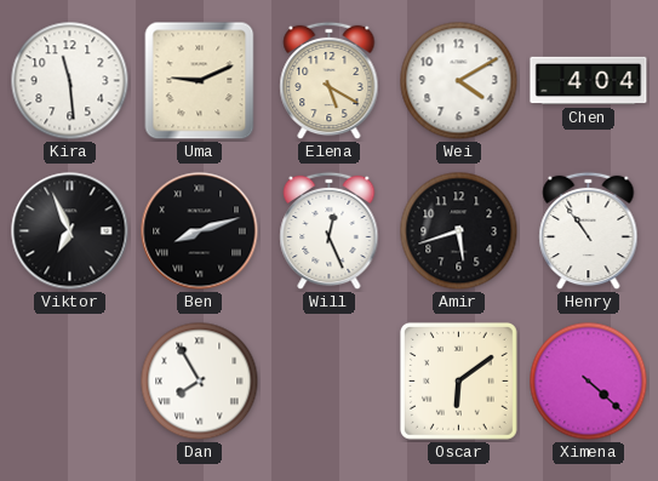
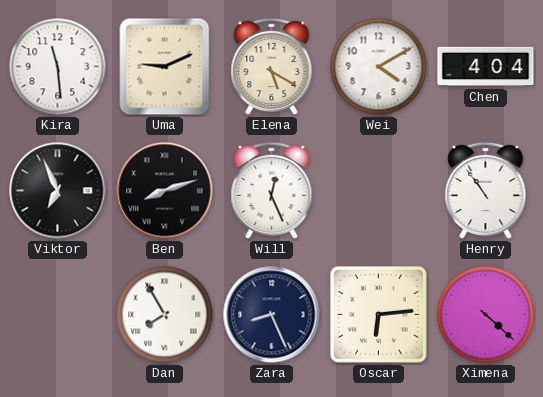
Amir: 5:42 -> none
Zara: none -> 8:26
Oscar: 6:09 -> 6:14
